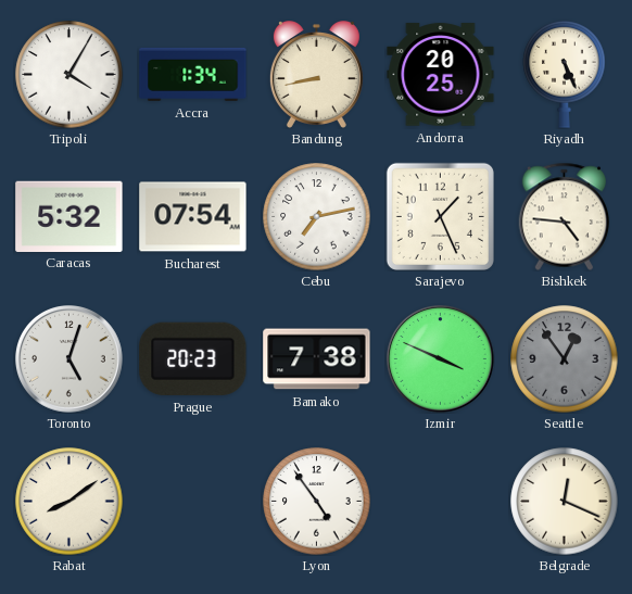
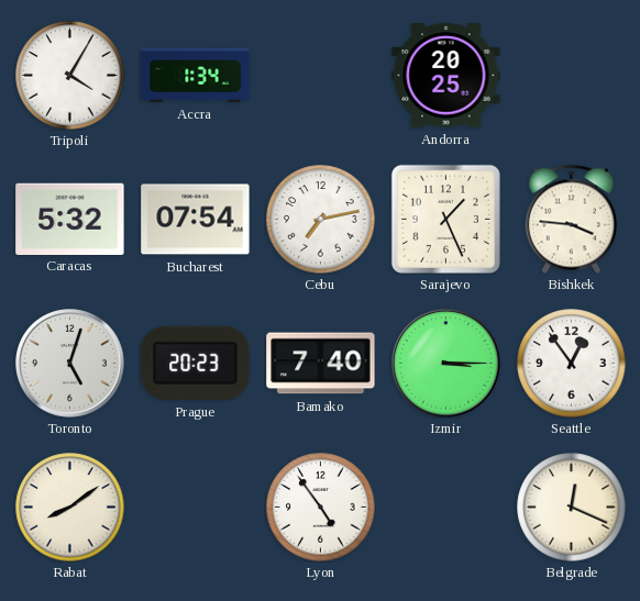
Bandung: 8:43 -> none
Riyadh: 5:26 -> none
Bishkek: 4:46 -> 3:46
Bamako: 7:38 -> 7:40
Izmir: 3:49 -> 3:15
Seattle dial: grey -> white
